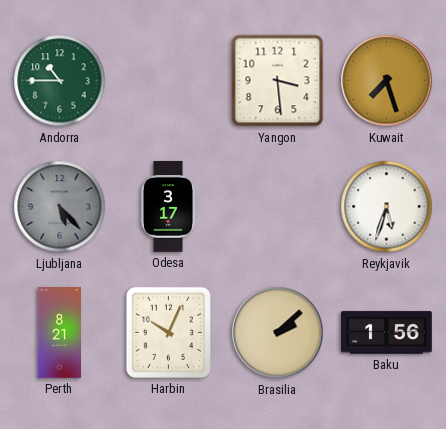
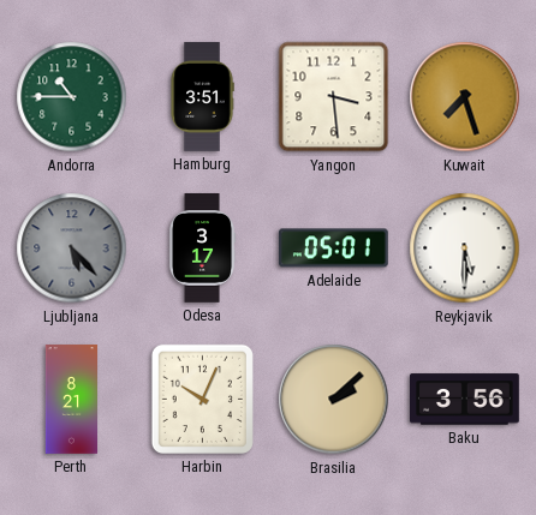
Hamburg: none -> 3:51
Adelaide: none -> 05:01
Reykjavik: 5:33 -> 5:30
Baku: 1:56 -> 3:56
